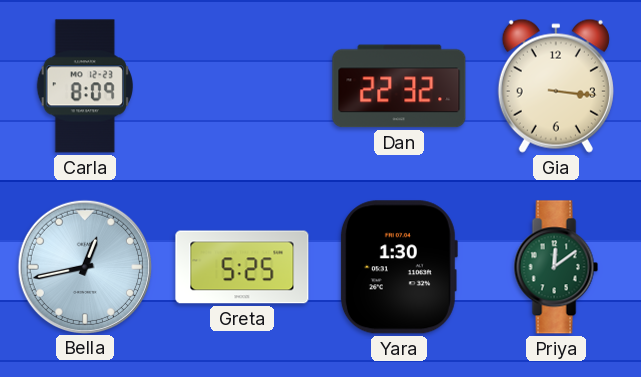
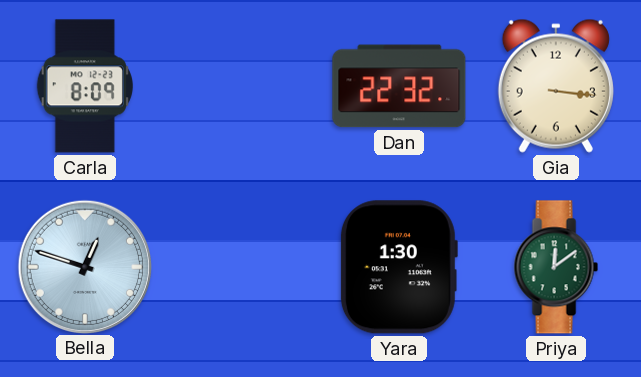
Bella: 12:43 -> 12:48
Greta: 5:25 -> none
